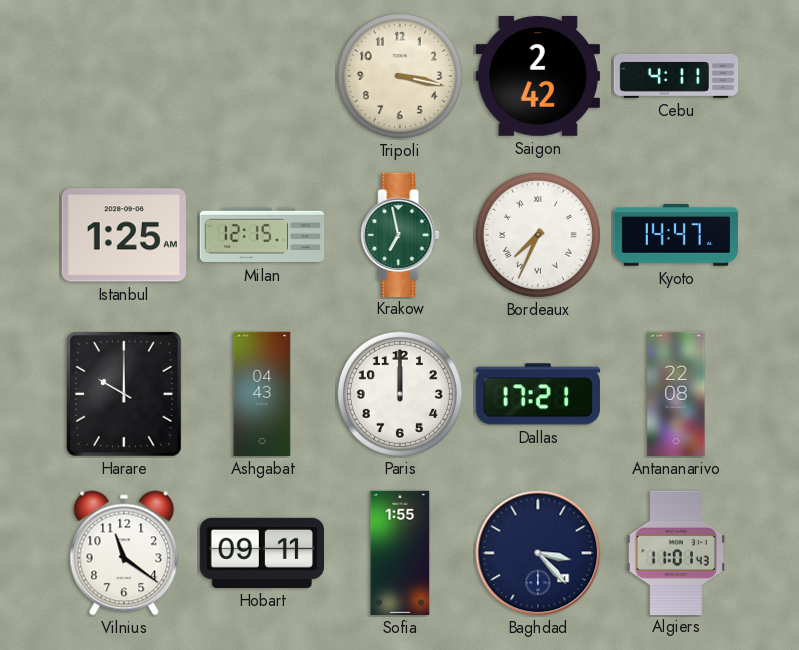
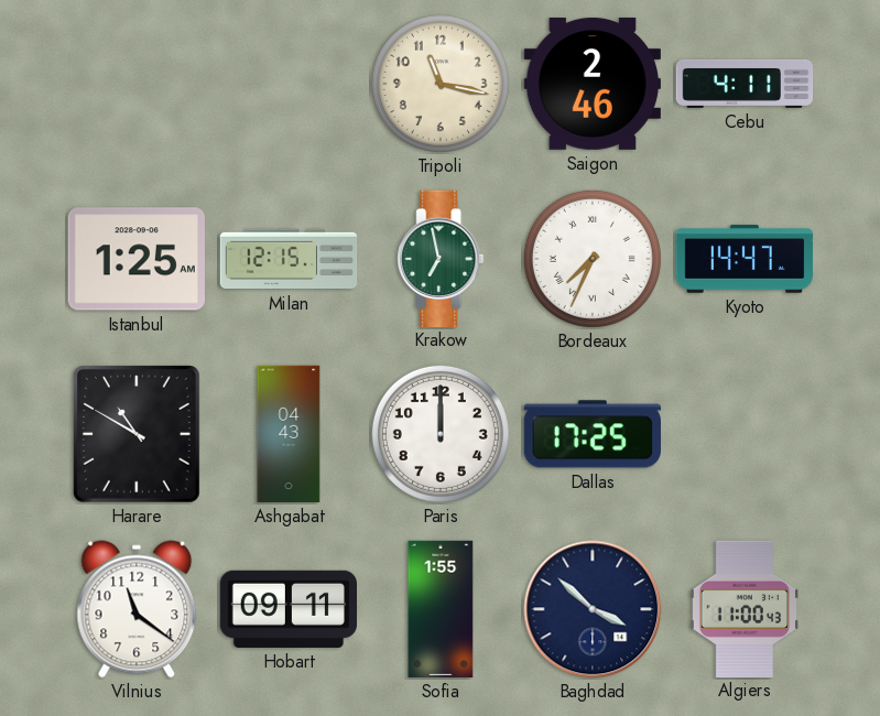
Tripoli: 3:17 -> 11:17
Saigon: 2:42 -> 2:46
Harare: 10:00 -> 10:50
Dallas: 17:21 -> 17:25
Antananarivo: 22:08 -> none
Baghdad: 3:23 -> 3:52
Algiers: 11:01 -> 11:00
